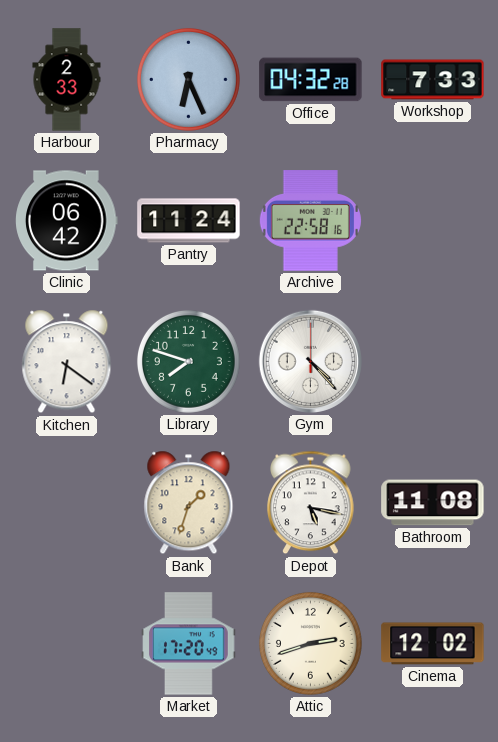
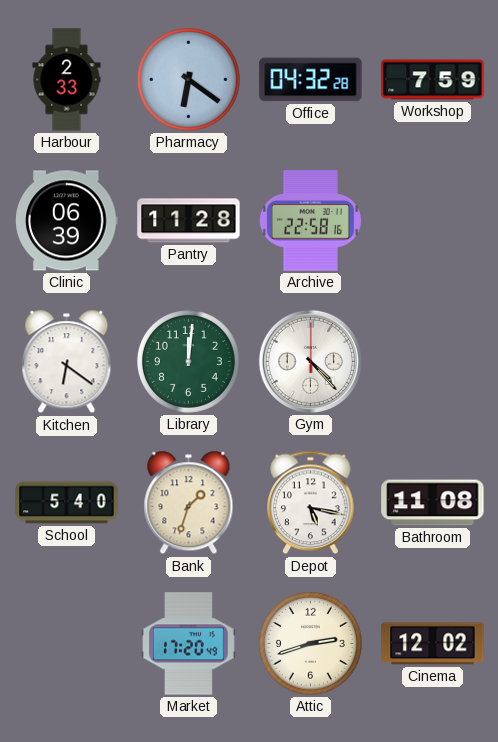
Pharmacy: 6:26 -> 6:21
Workshop: 7:33 -> 7:59
Clinic: 06:42 -> 06:39
Pantry: 11:24 -> 11:28
Library: 7:48 -> 12:01
School: none -> 5:40
